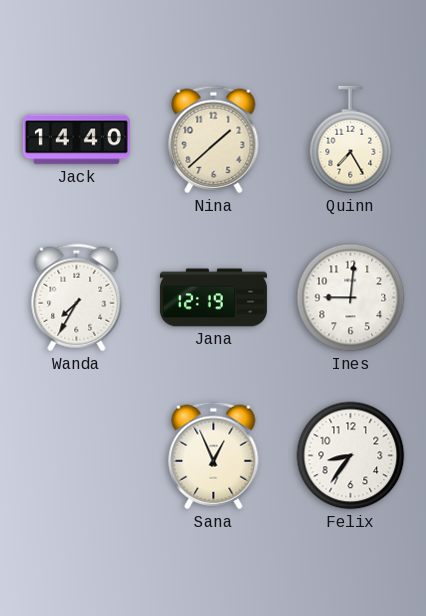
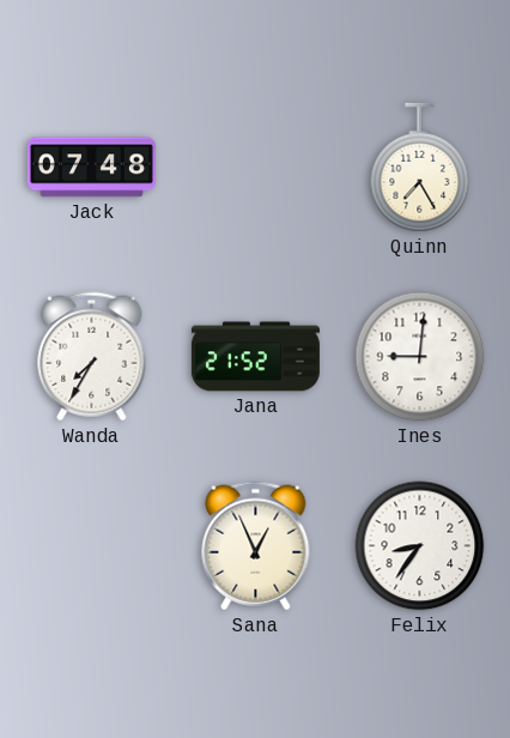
Jack: 14:40 -> 07:48
Nina: 1:38 -> none
Jana: 12:19 -> 21:52
